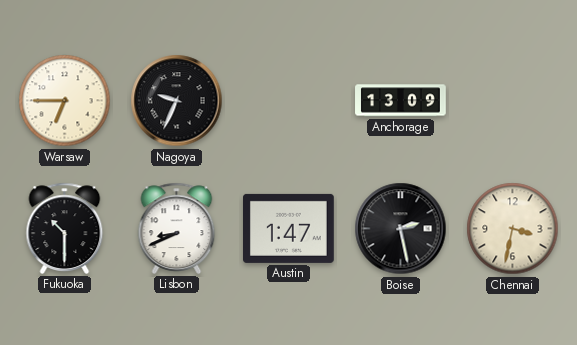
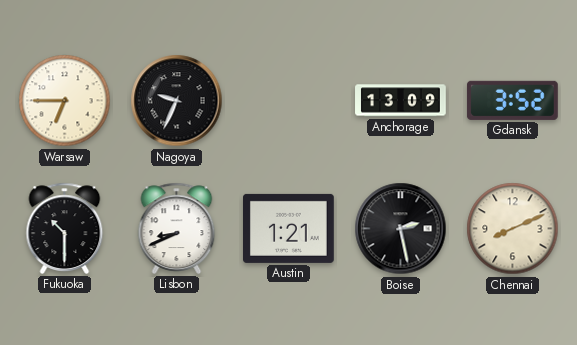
Gdansk: none -> 3:52
Austin: 1:47 -> 1:21
Chennai: 3:32 -> 8:11
